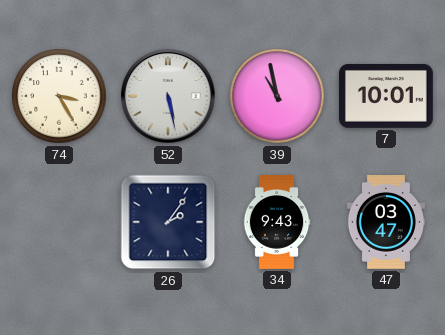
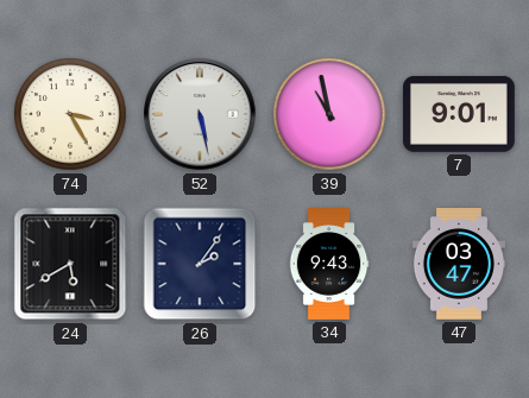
7: 10:01 -> 9:01
24: none -> 5:40
